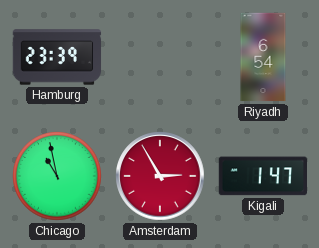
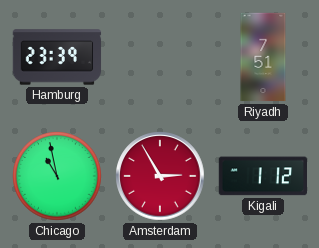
Riyadh: 6:54 -> 7:51
Kigali: 1:47 -> 1:12
